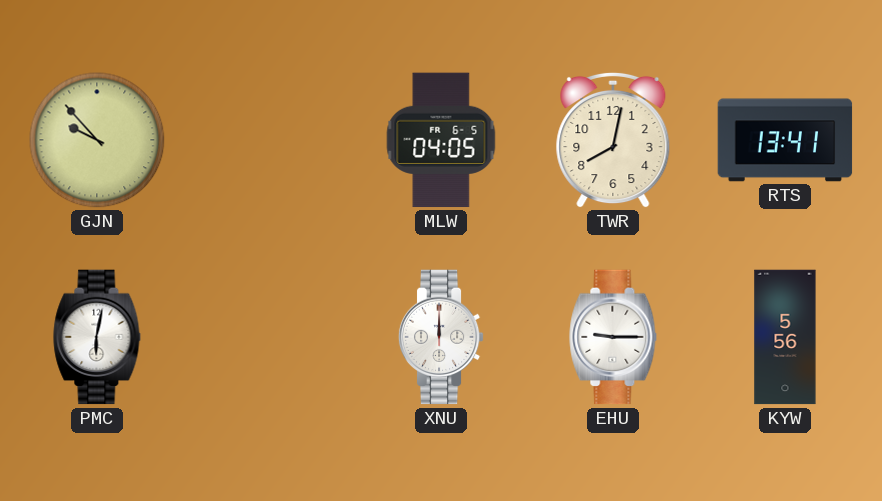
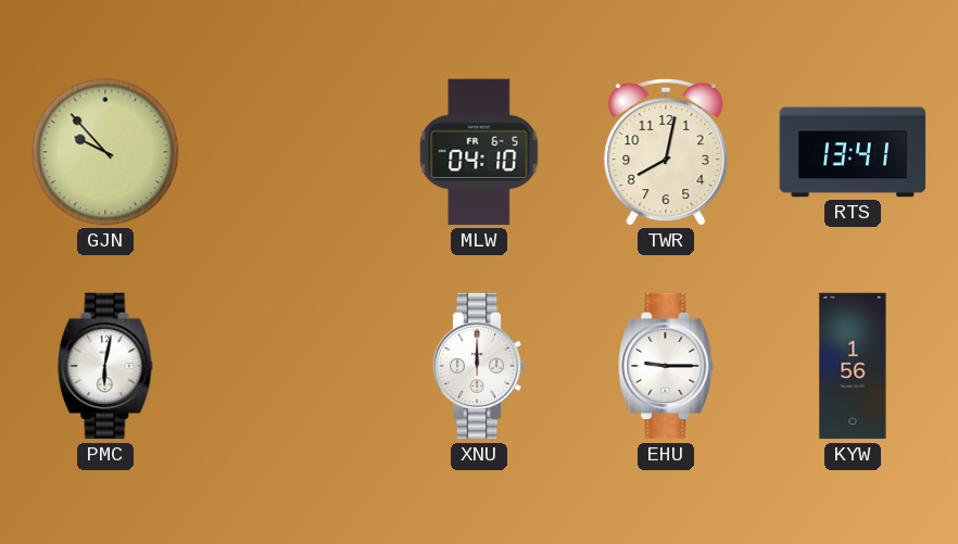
MLW: 04:05 -> 04:10
KYW: 5:56 -> 1:56
